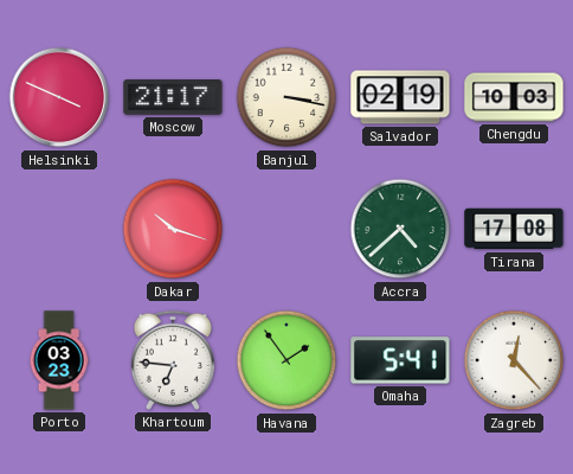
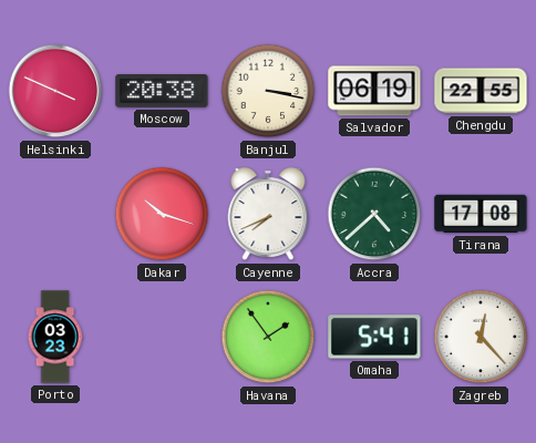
Moscow: 21:17 -> 20:38
Salvador: 02:19 -> 06:19
Chengdu: 10:03 -> 22:55
Cayenne: none -> 7:41
Khartoum: 6:46 -> none
